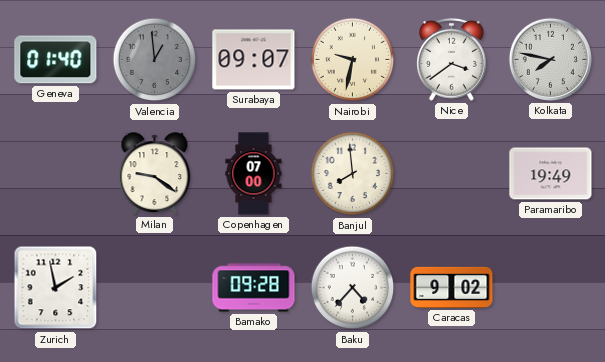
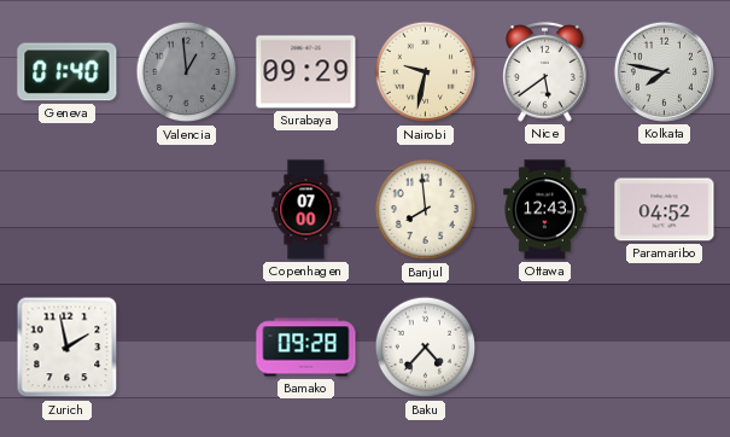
Surabaya: 09:07 -> 09:29
Nice: 3:39 -> 5:39
Milan: 9:21 -> none
Ottawa: none -> 12:43
Paramaribo: 19:49 -> 04:52
Caracas: 9:02 -> none
